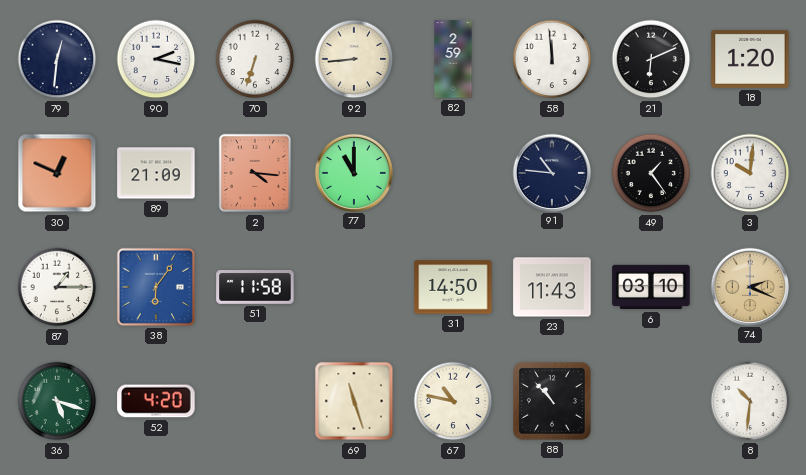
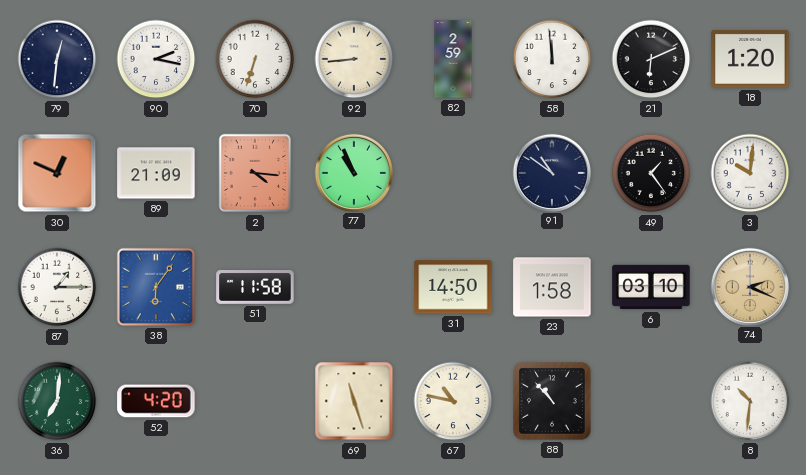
77: 11:00 -> 10:56
91: 10:46 -> 10:51
23: 11:43 -> 1:58
36: 5:18 -> 7:01
